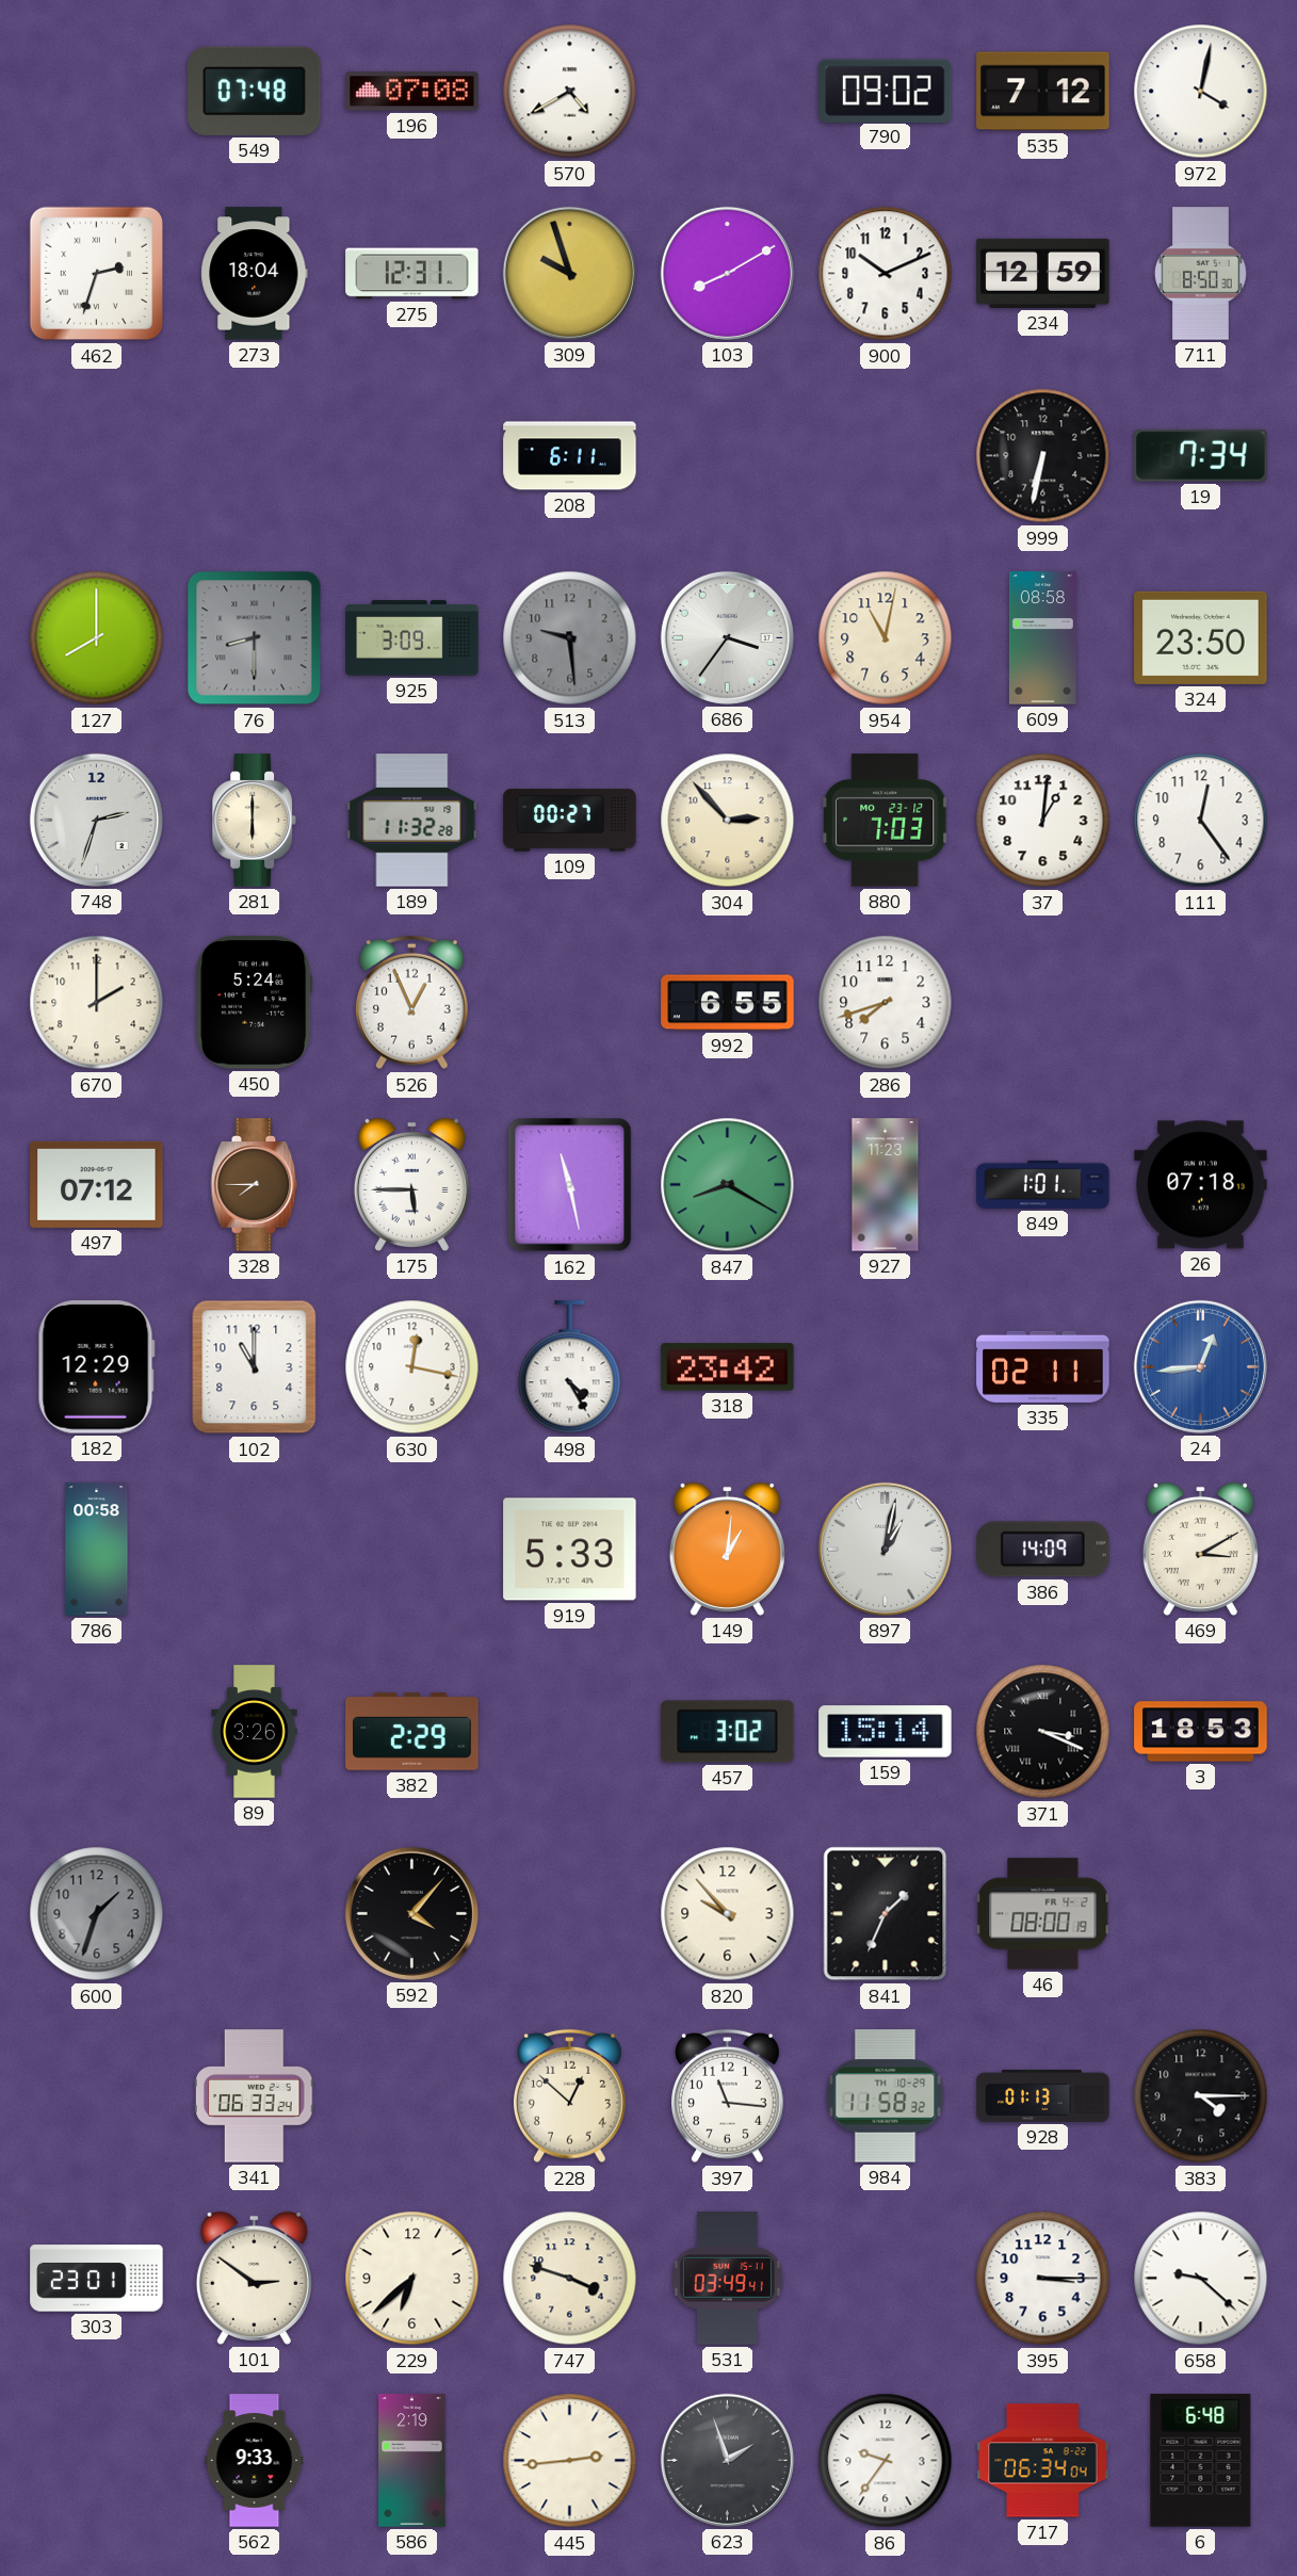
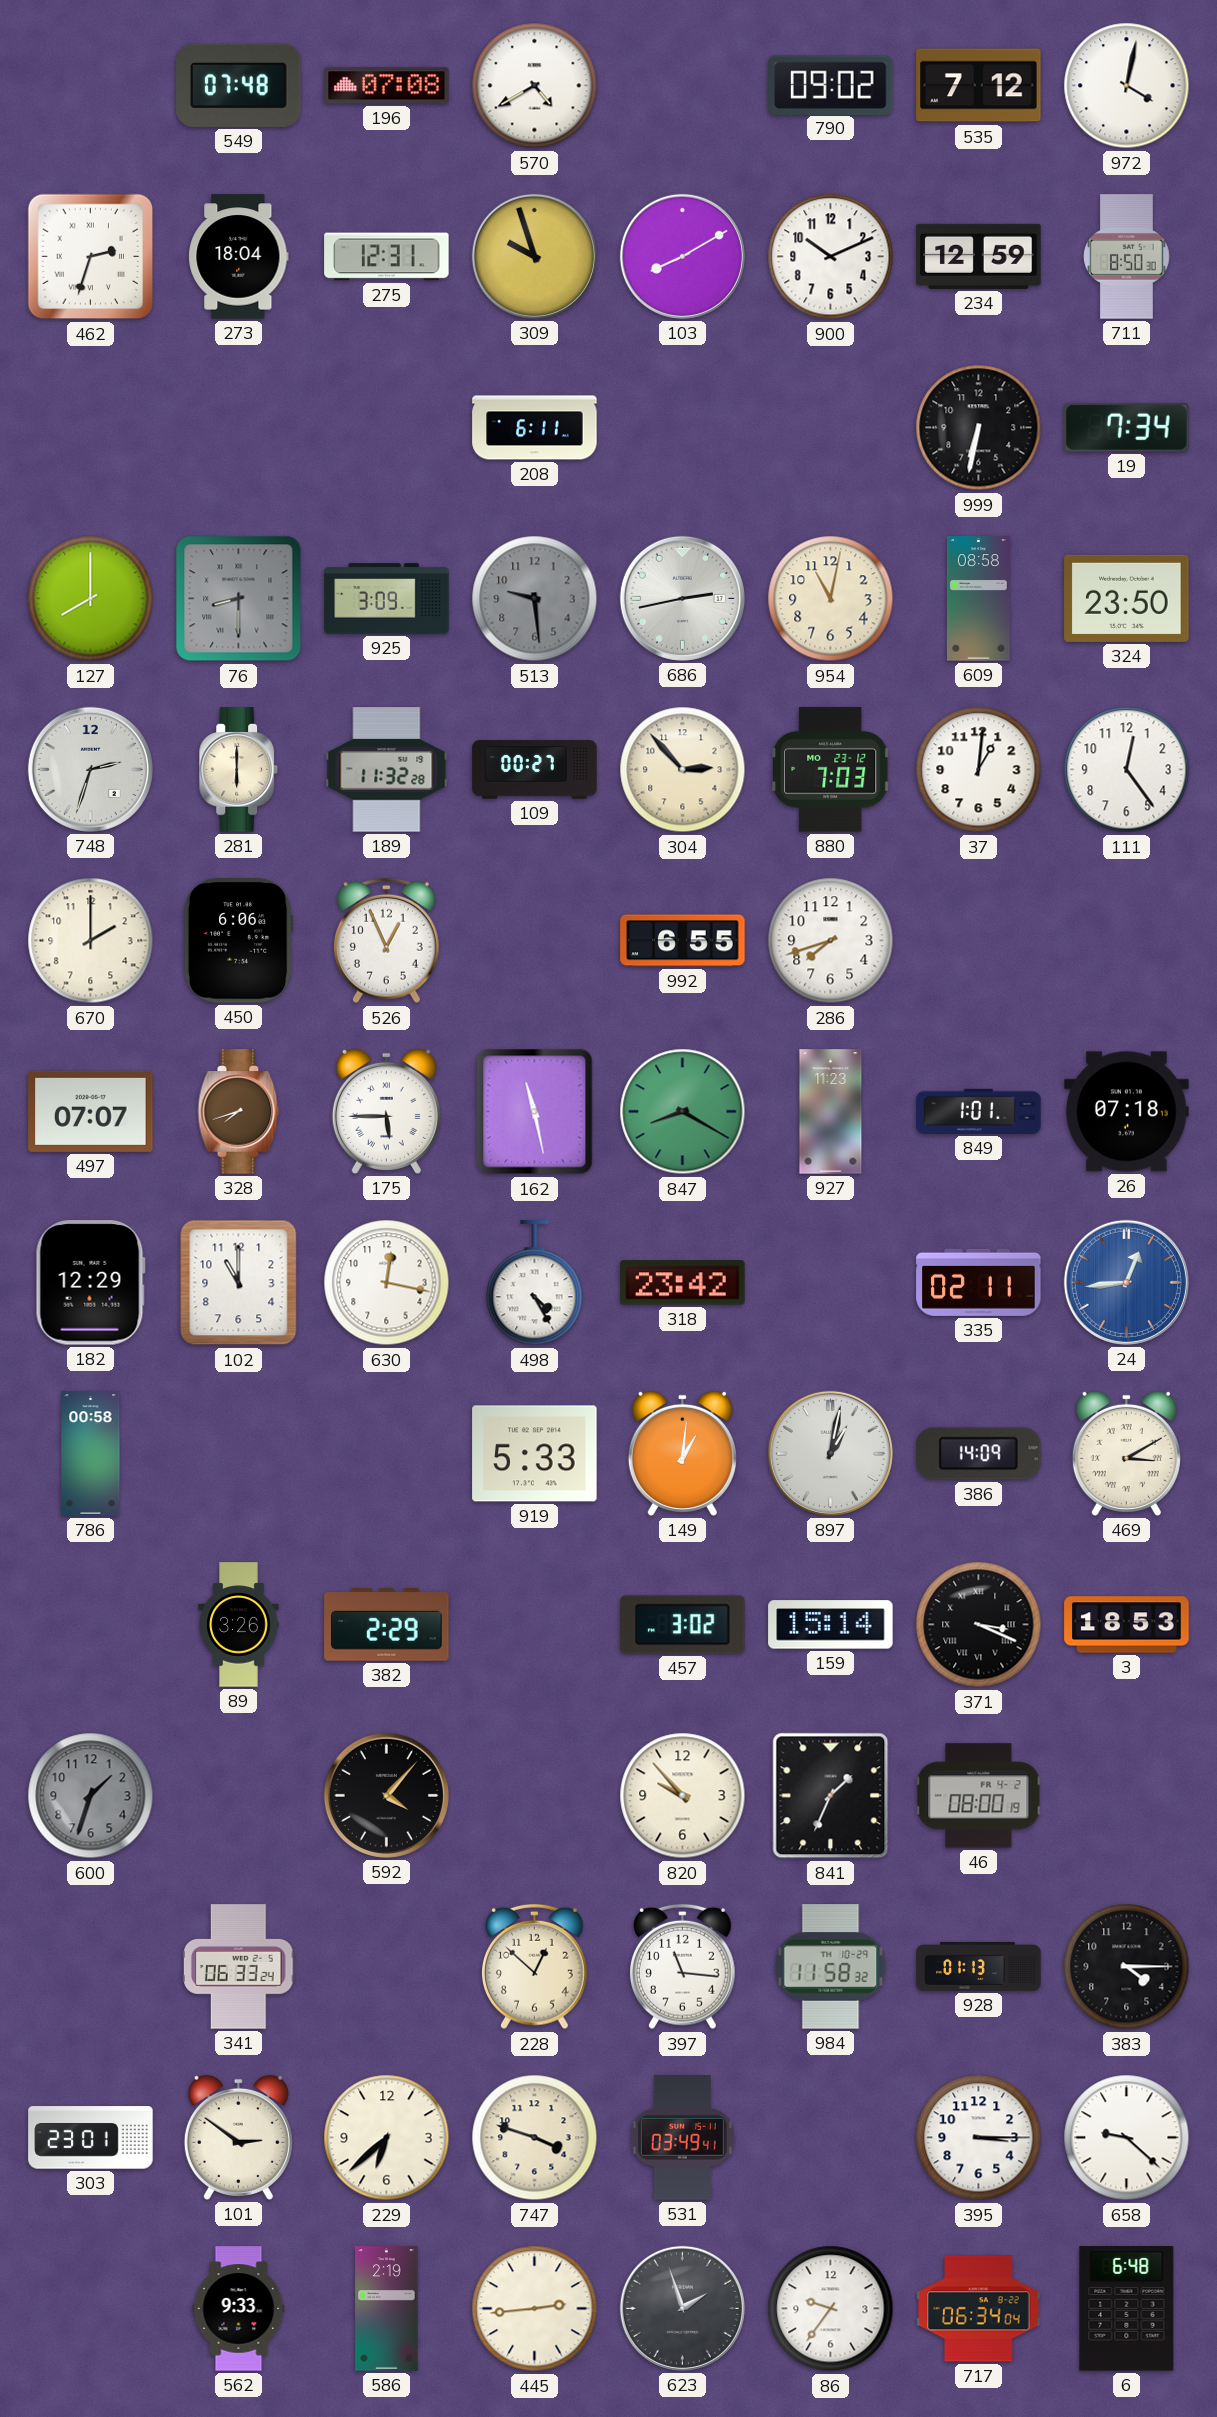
686: 3:36 -> 2:43
450: 5:24 -> 6:06
497: 07:12 -> 07:07
328: 7:45 -> 7:42
